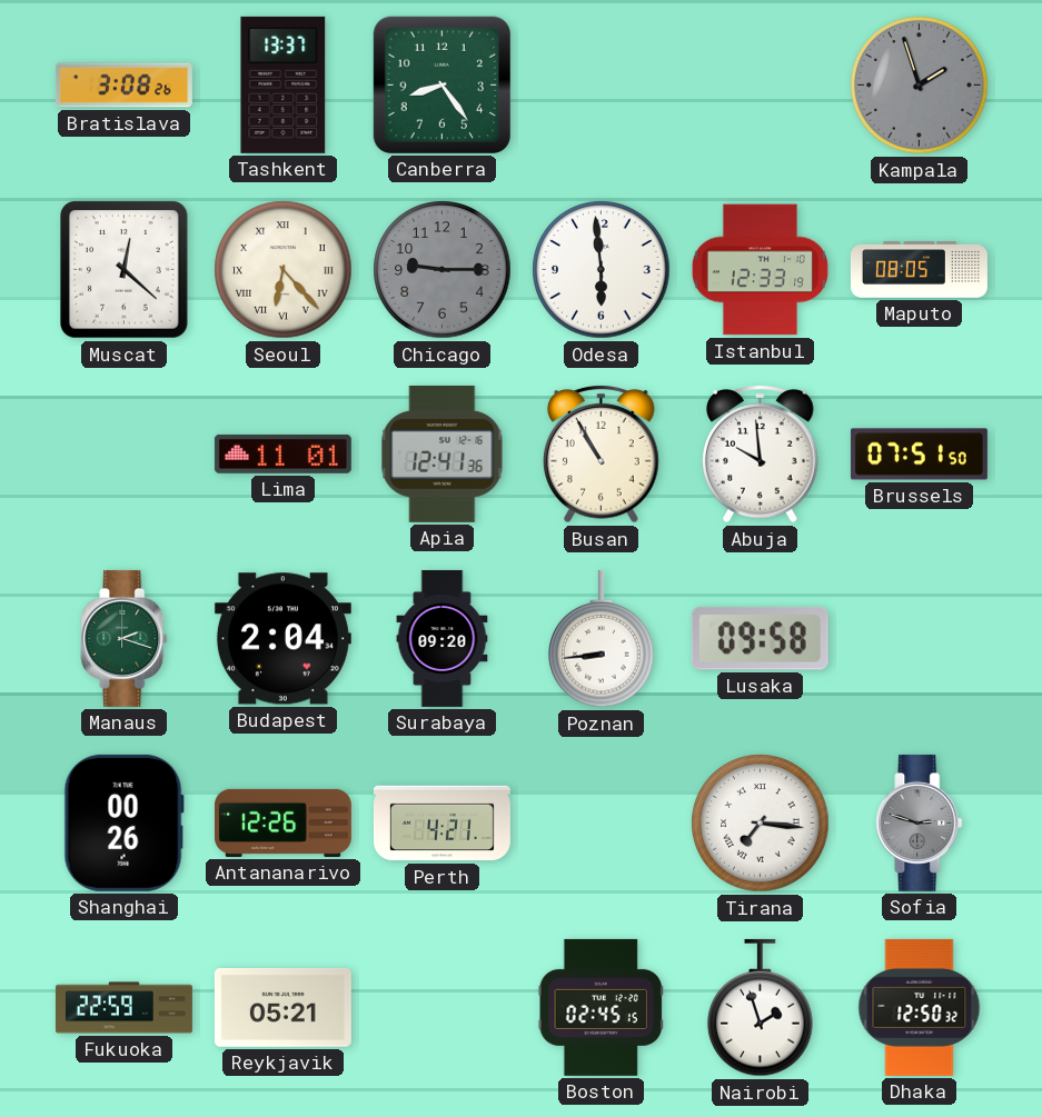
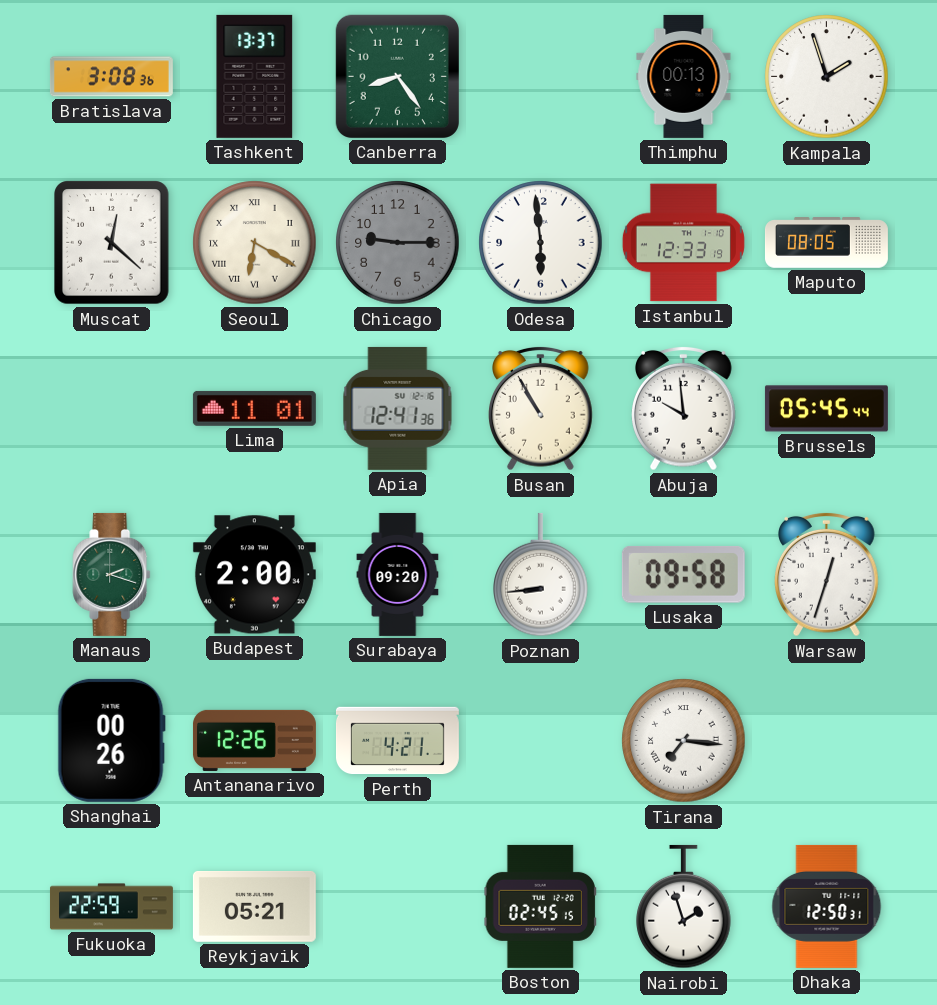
Bratislava: 3:08:26 -> 3:08:36
Thimphu: none -> 00:13
Kampala dial: grey -> white
Seoul: 6:23 -> 6:20
Brussels: 07:51 -> 05:45
Budapest: 2:04 -> 2:00
Warsaw: none -> 12:33
Sofia: 2:48 -> none
Dhaka: 12:50:32 -> 12:50:31
